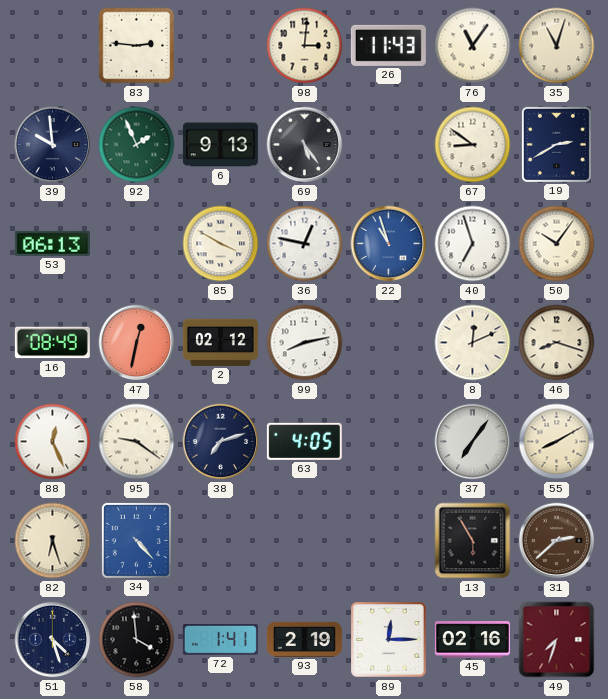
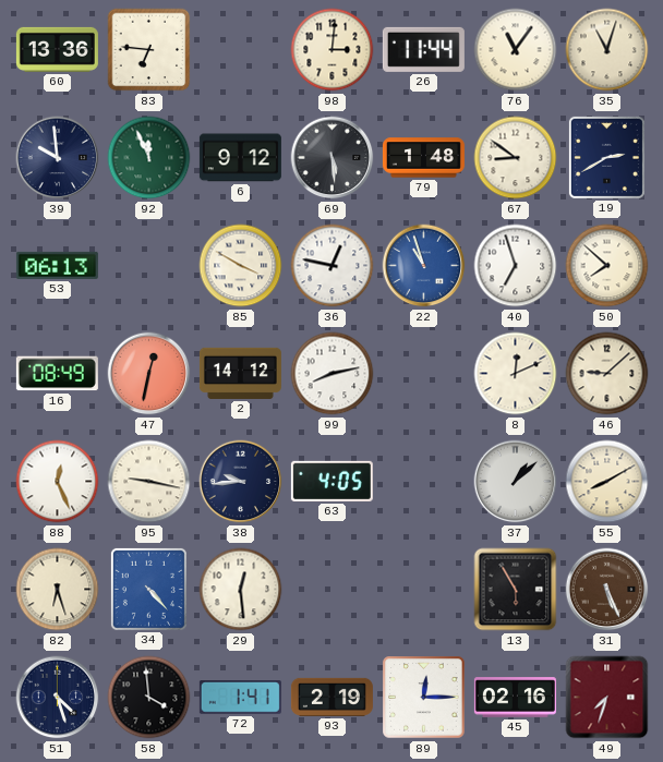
60: none -> 13:36
83: 2:46 -> 6:46
26: 11:43 -> 11:44
92: 1:56 -> 11:56
6: 9:13 -> 9:12
69: 5:24 -> 5:29
79: none -> 1:48
50: 10:06 -> 7:52
2: 02:12 -> 14:12
46: 8:18 -> 9:08
95: 9:21 -> 9:17
38: 7:12 -> 9:44
37: 7:06 -> 1:08
29: none -> 12:29
31: 2:38 -> 5:26
